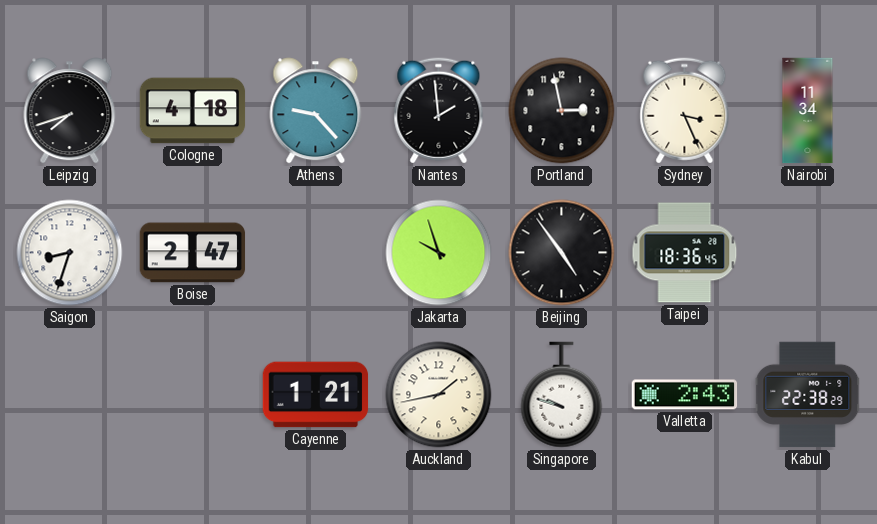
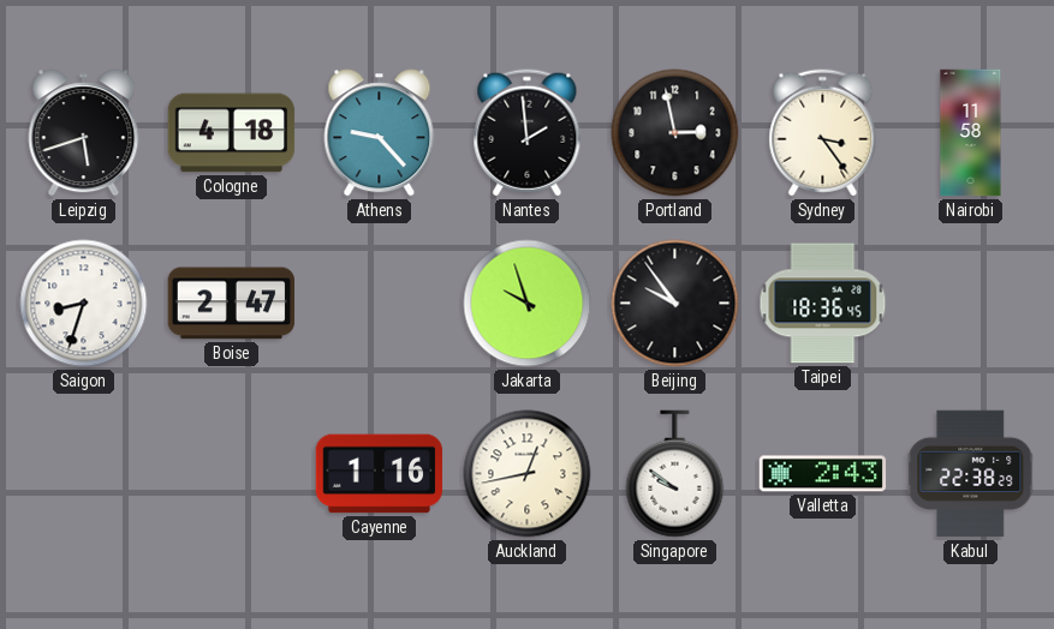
Leipzig: 7:42 -> 5:42
Sydney: 3:26 -> 3:24
Nairobi: 11:34 -> 11:58
Beijing: 4:54 -> 9:54
Cayenne: 1:21 -> 1:16
Auckland: 1:43 -> 12:43
Singapore: 9:48 -> 9:51
